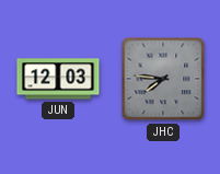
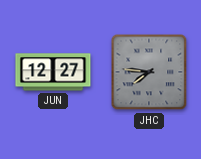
JUN: 12:03 -> 12:27
